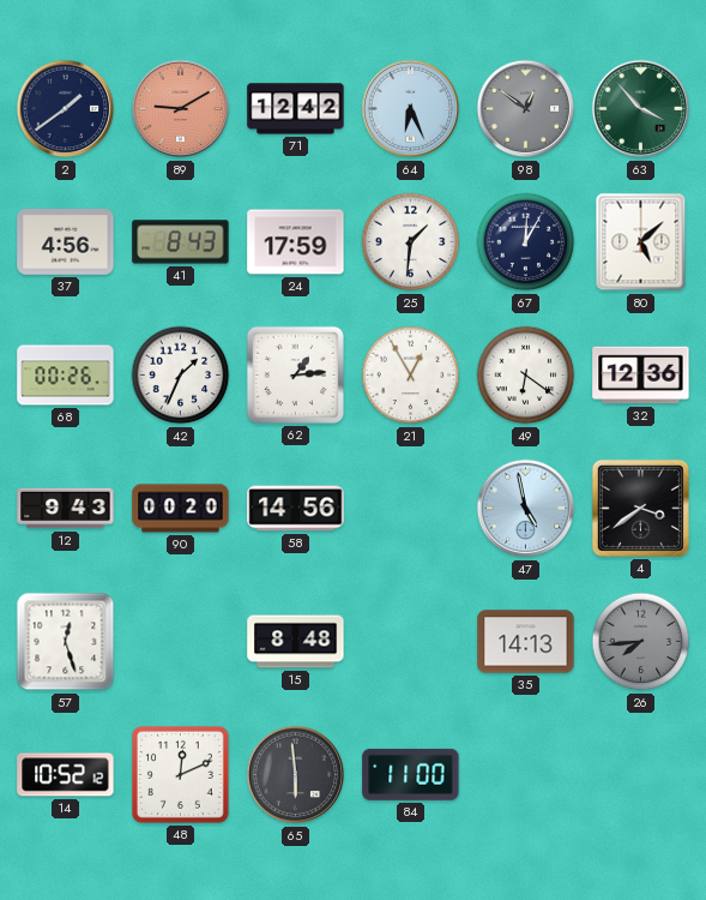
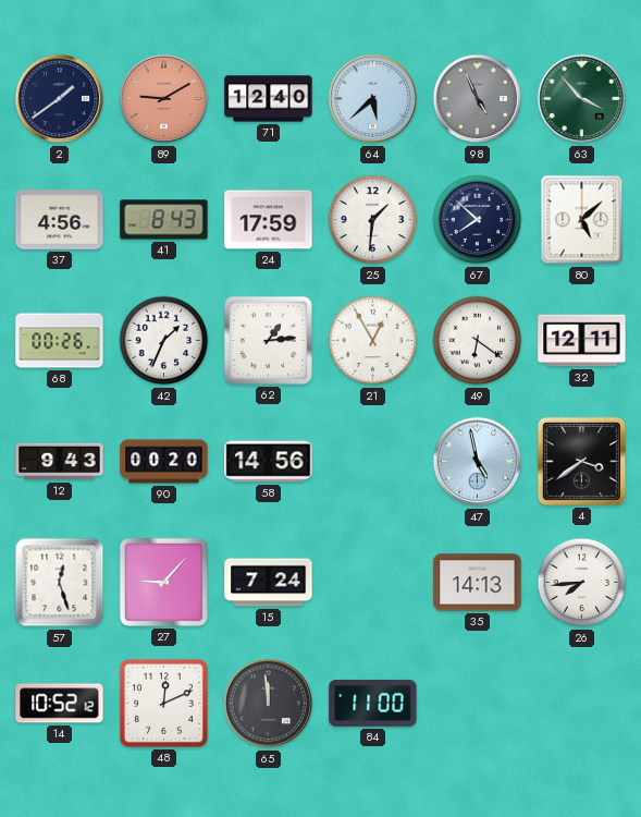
71: 12:42 -> 12:40
64: 6:26 -> 5:38
98: 12:51 -> 4:56
67: 12:05 -> 7:52
32: 12:36 -> 12:11
27: none -> 9:07
15: 8:48 -> 7:24
26 dial: grey -> white
65: 5:59 -> 11:59
